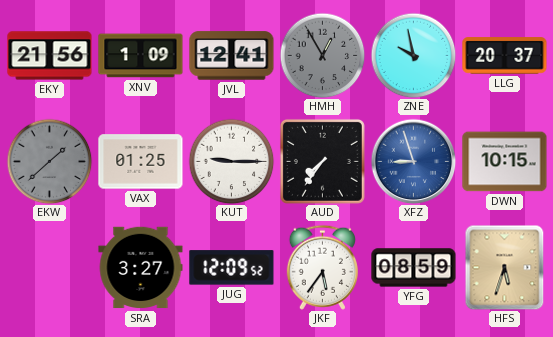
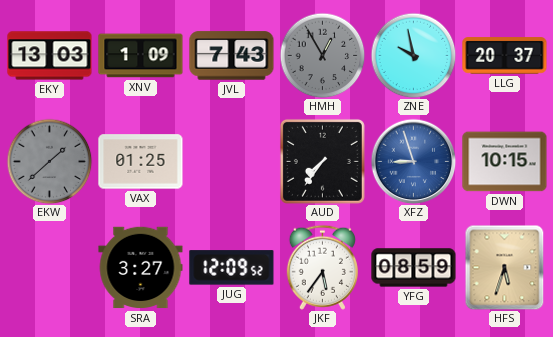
EKY: 21:56 -> 13:03
JVL: 12:41 -> 7:43
KUT: 9:15 -> none
